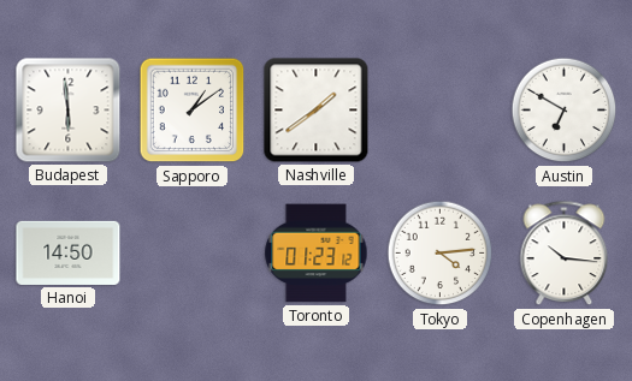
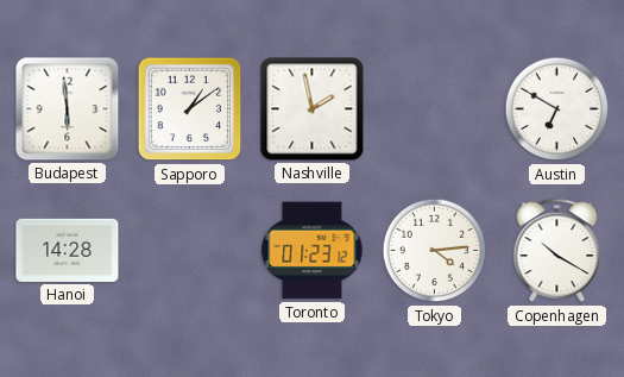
Nashville: 1:39 -> 1:58
Hanoi: 14:50 -> 14:28
Copenhagen: 10:16 -> 10:20
